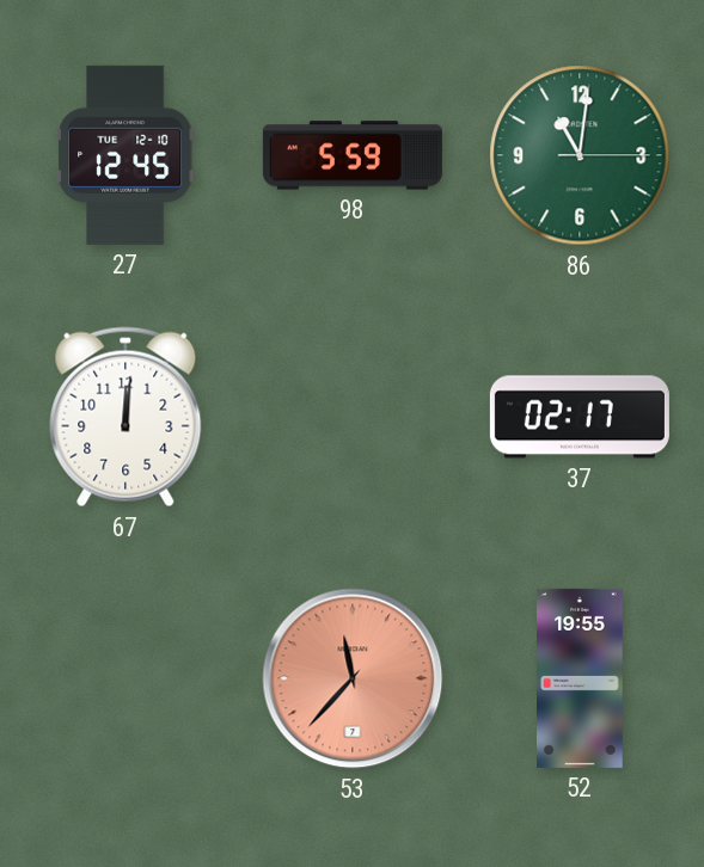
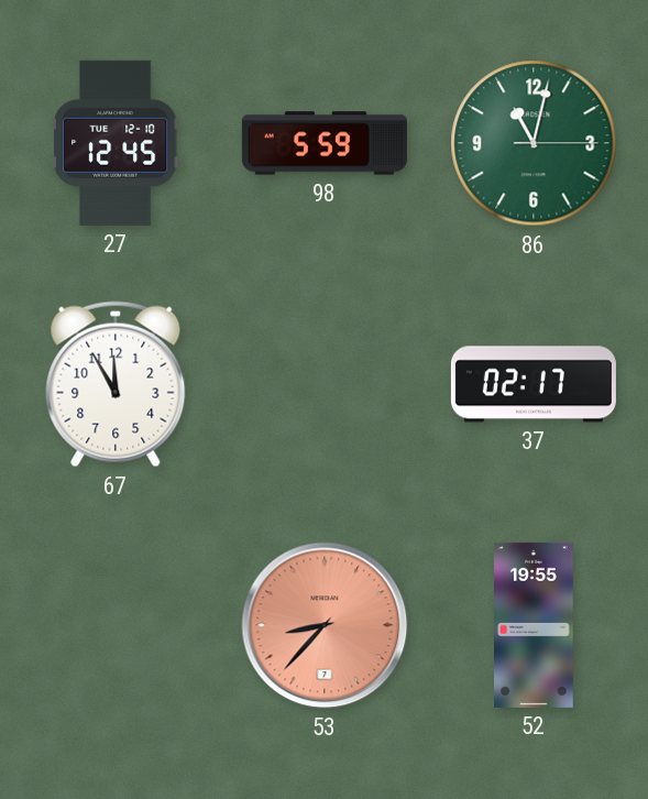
86: 11:01 -> 11:02
67: 12:01 -> 11:55
53: 11:37 -> 8:37
